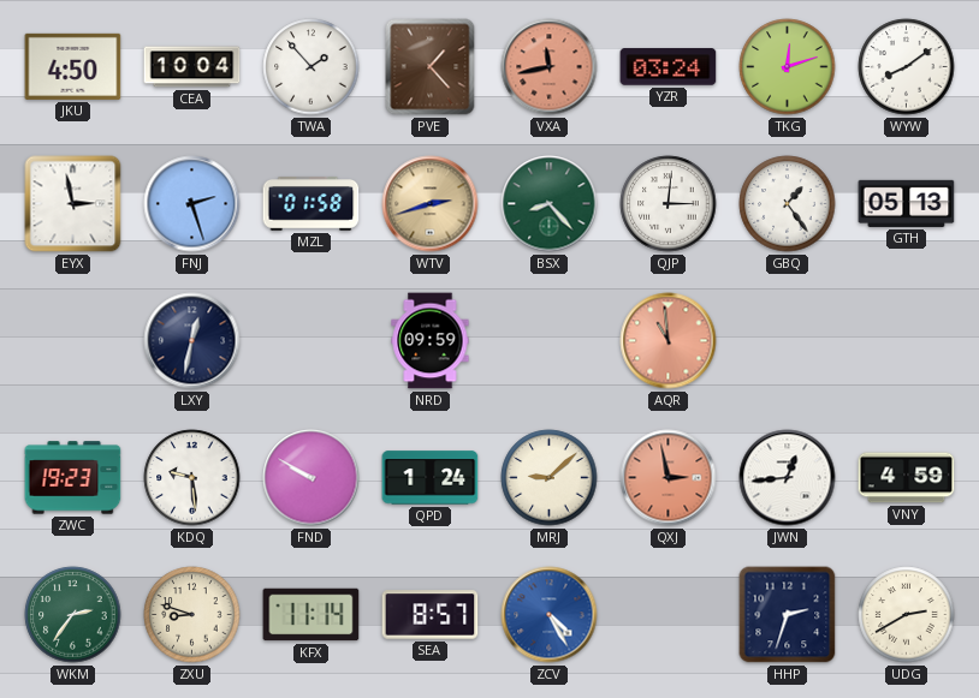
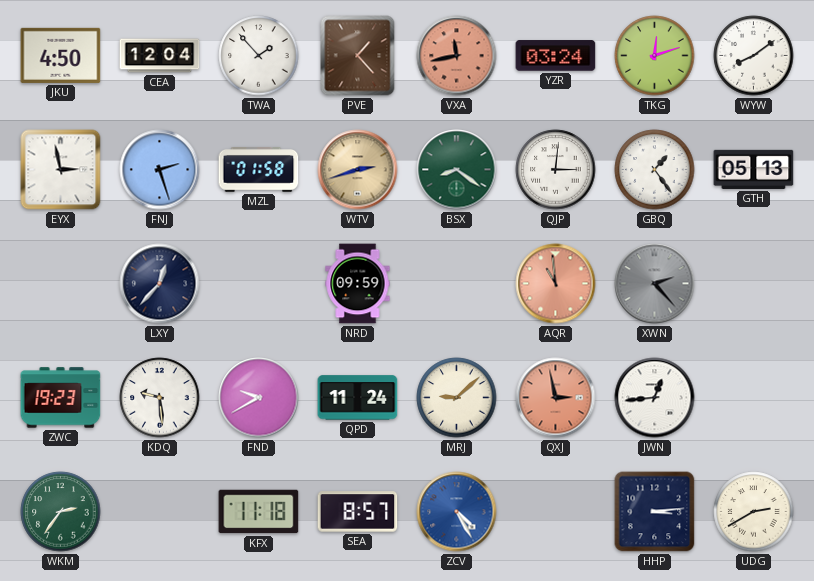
CEA: 10:04 -> 12:04
BSX: 8:23 -> 8:21
LXY: 12:32 -> 12:37
XWN: none -> 2:23
FND: 9:50 -> 9:40
QPD: 1:24 -> 11:24
VNY: 4:59 -> none
ZXU: 8:48 -> none
KFX: 11:14 -> 11:18
HHP: 2:33 -> 3:14
